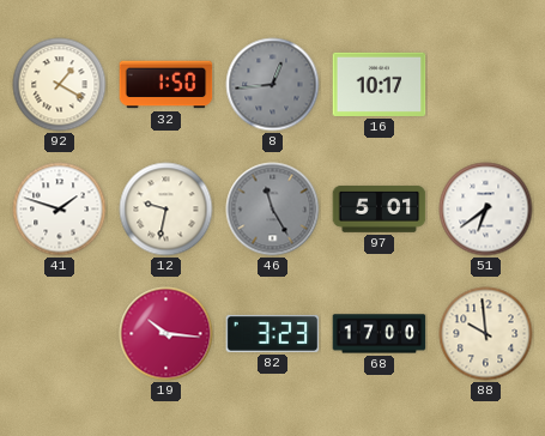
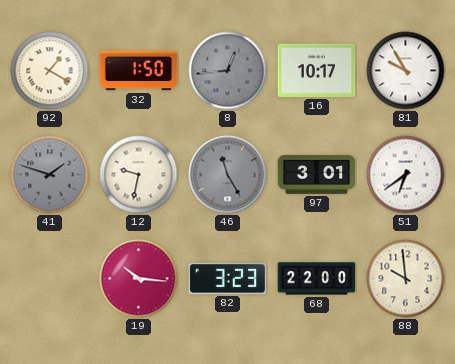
81: none -> 9:55
41 dial: white -> grey
97: 5:01 -> 3:01
68: 17:00 -> 22:00
